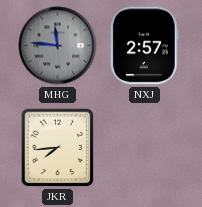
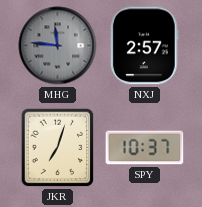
JKR: 7:44 -> 7:03
SPY: none -> 10:37
